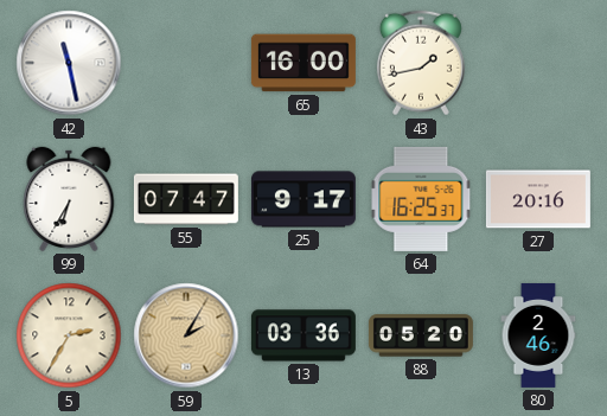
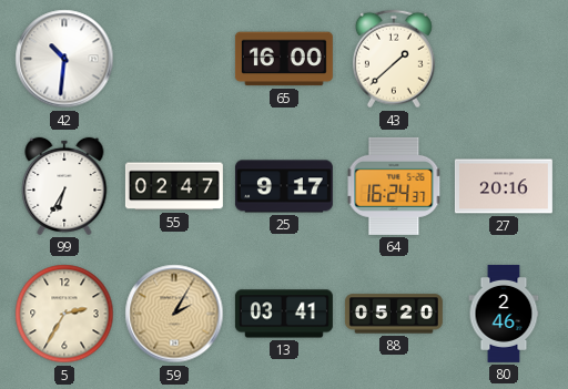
42: 11:28 -> 10:31
43: 1:43 -> 1:38
55: 07:47 -> 02:47
64: 16:25 -> 16:24
13: 03:36 -> 03:41
